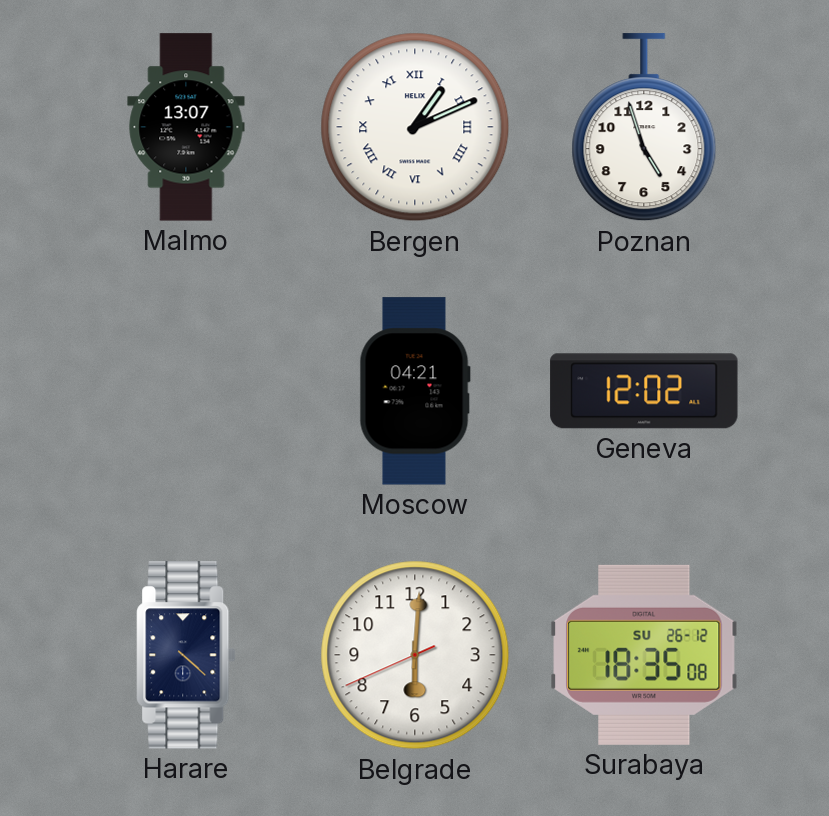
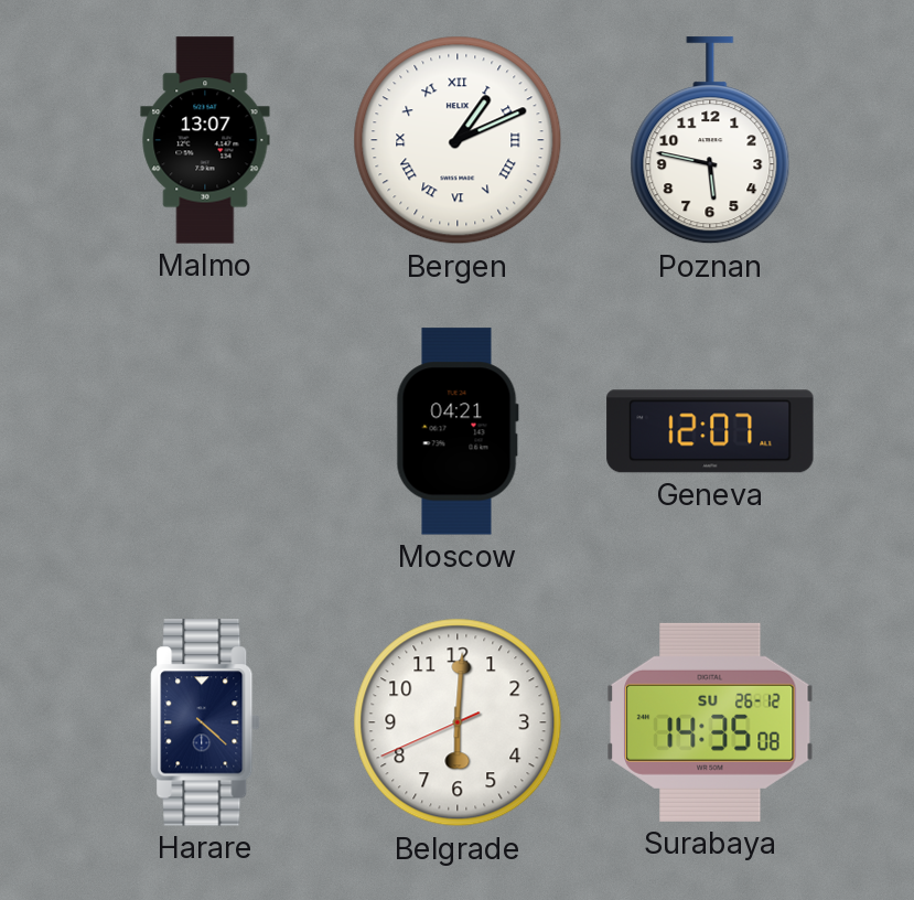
Poznan: 4:57 -> 5:47
Geneva: 12:02 -> 12:07
Surabaya: 18:35 -> 14:35
